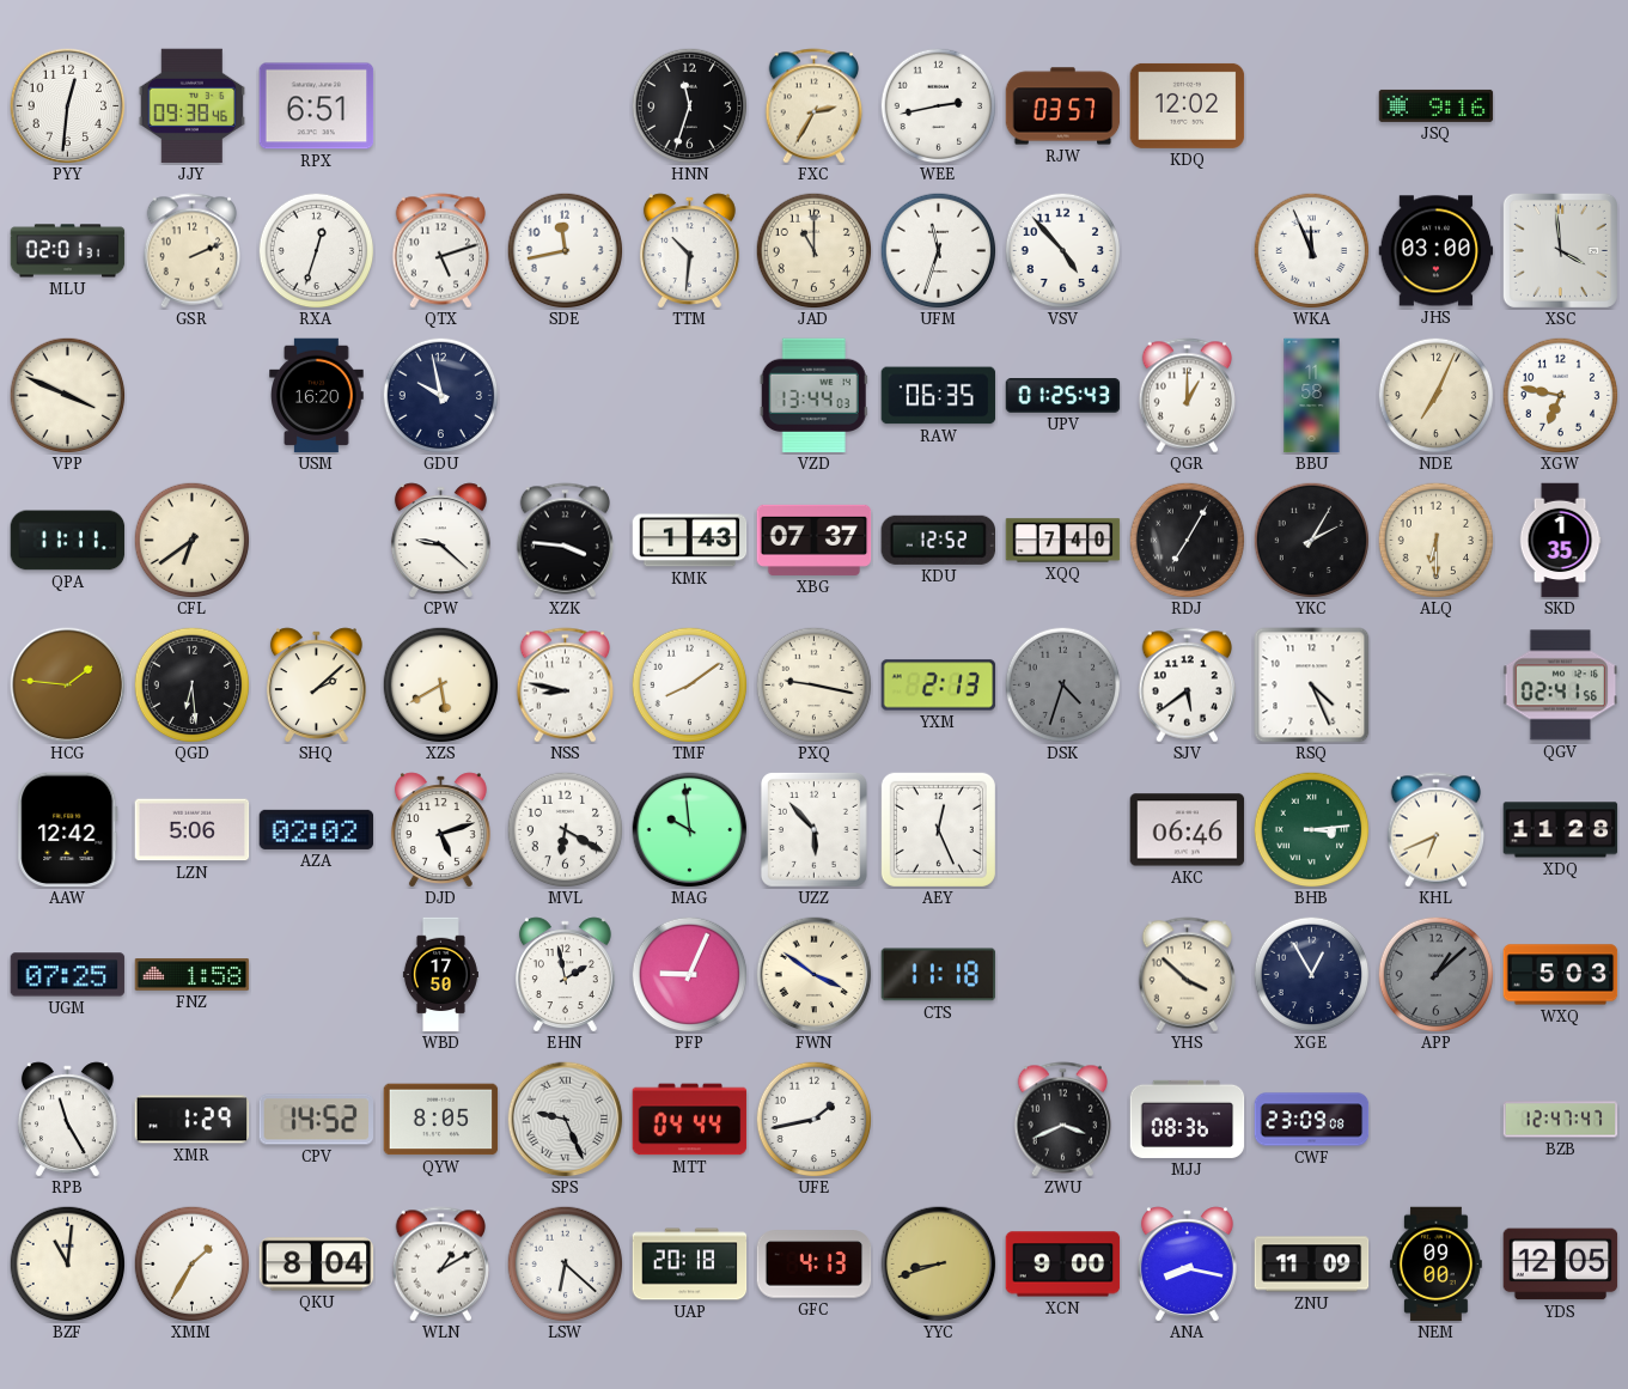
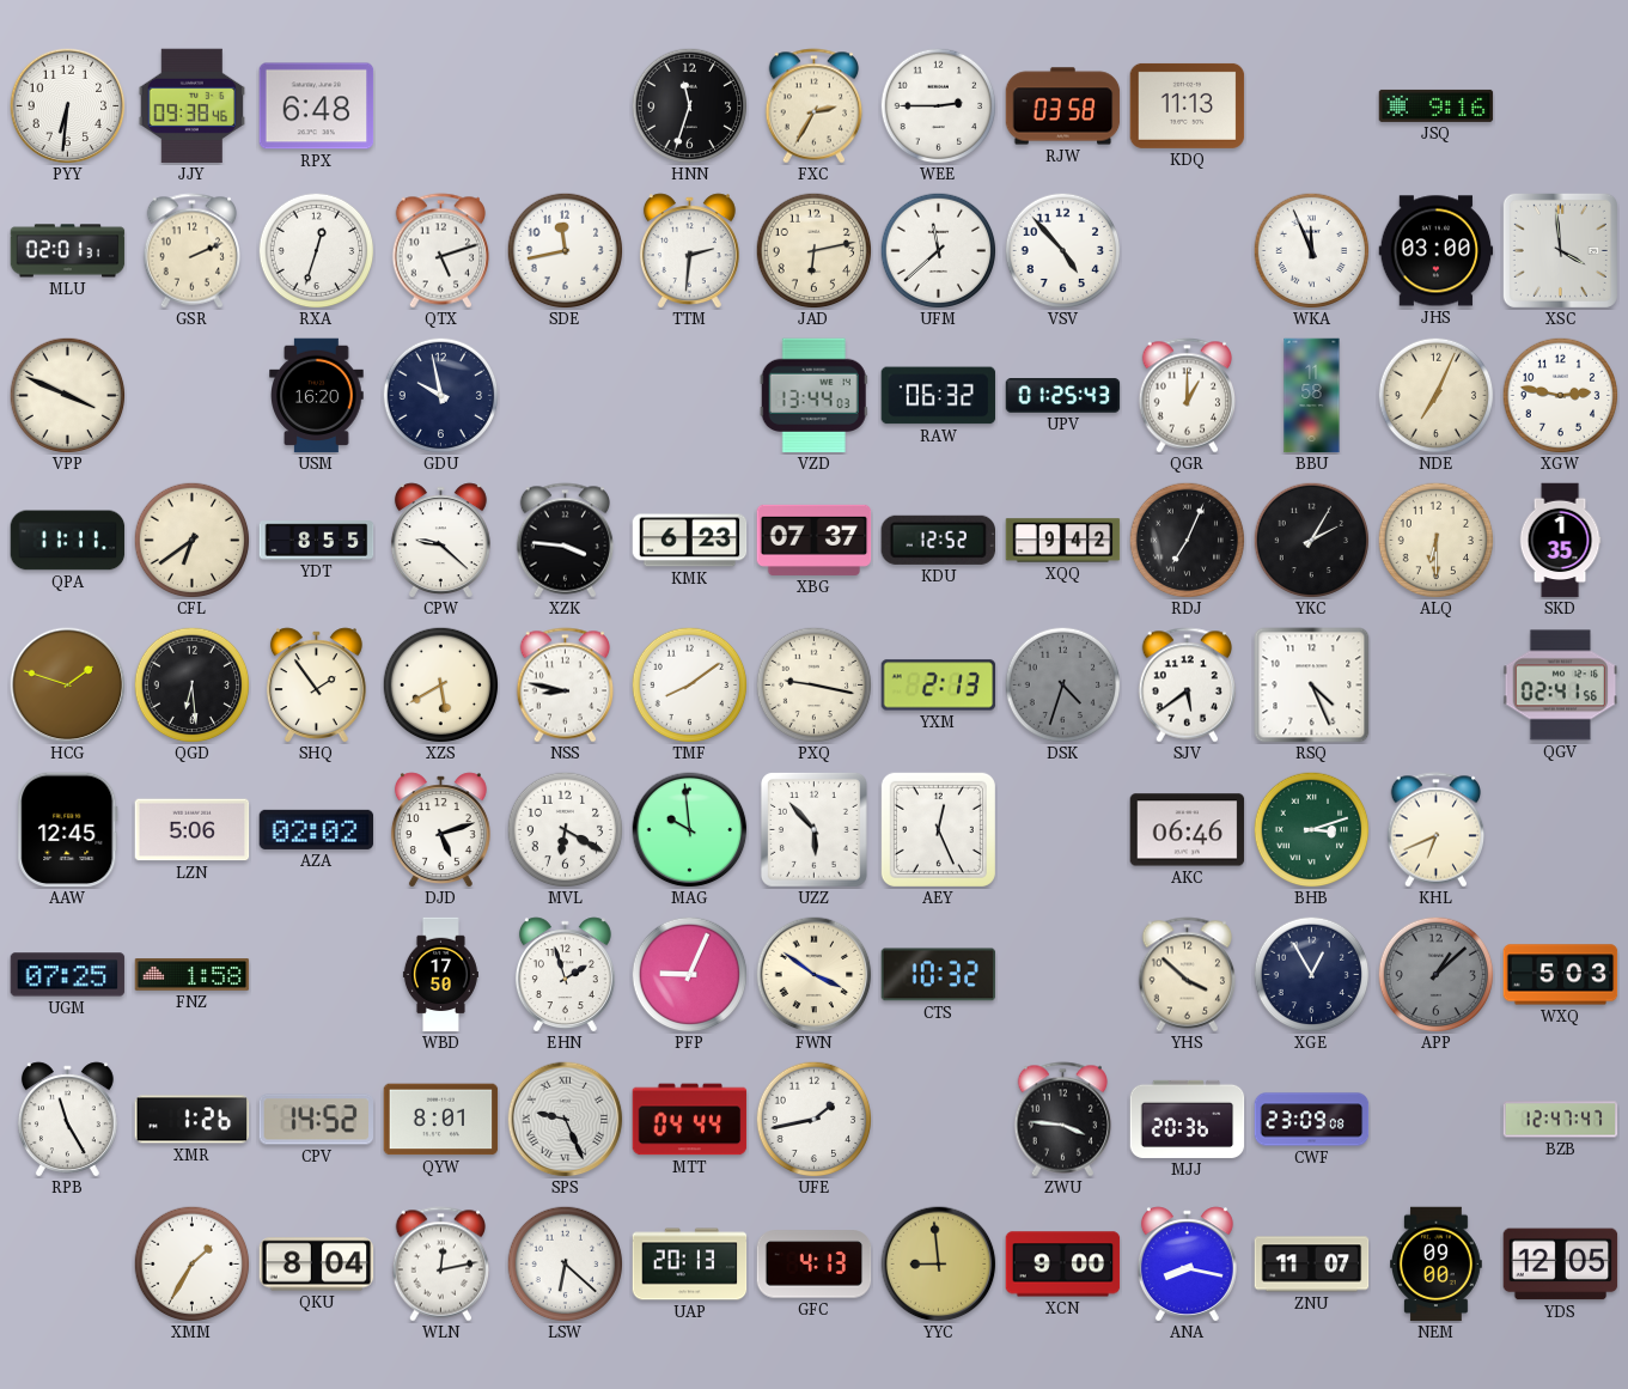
PYY: 12:31 -> 6:31
RPX: 6:51 -> 6:48
WEE: 2:43 -> 2:45
RJW: 03:57 -> 03:58
KDQ: 12:02 -> 11:13
TTM: 10:31 -> 2:31
JAD: 11:00 -> 6:13
UFM: 11:33 -> 11:38
RAW: 06:35 -> 06:32
XGW: 6:47 -> 2:47
YDT: none -> 8:55
KMK: 1:43 -> 6:23
XQQ: 7:40 -> 9:42
RDJ: 7:05 -> 7:04
HCG: 1:46 -> 1:48
SHQ: 2:08 -> 1:54
AAW: 12:42 -> 12:45
BHB: 3:14 -> 3:12
XDQ: 11:28 -> none
EHN: 1:58 -> 1:57
CTS: 11:18 -> 10:32
XMR: 1:29 -> 1:26
QYW: 8:05 -> 8:01
ZWU: 3:41 -> 3:46
MJJ: 08:36 -> 20:36
BZF: 11:01 -> none
WLN: 1:10 -> 12:13
UAP: 20:18 -> 20:13
YYC: 8:42 -> 8:59
ZNU: 11:09 -> 11:07
